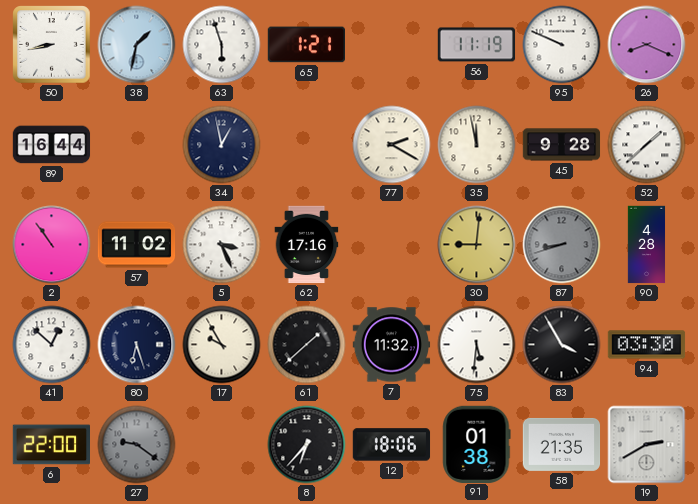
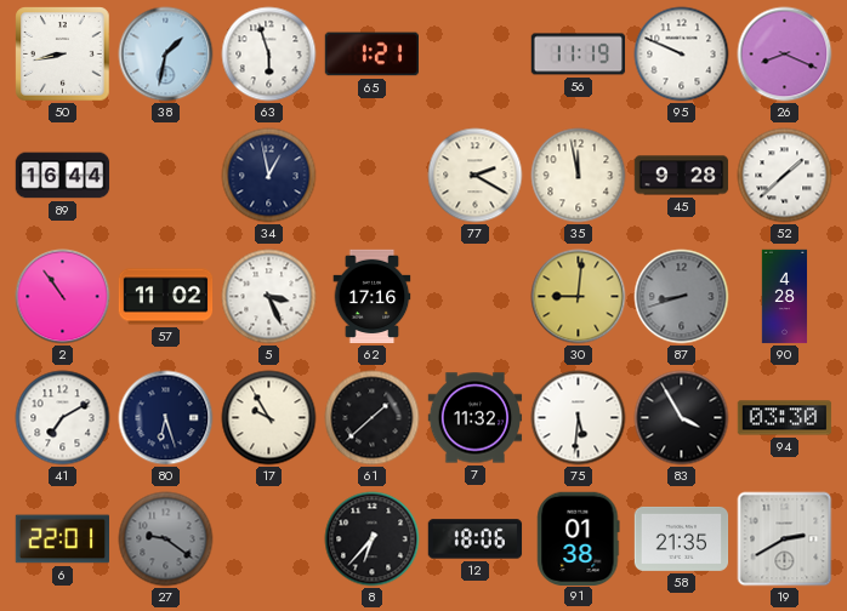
41: 12:52 -> 7:10
6: 22:00 -> 22:01
